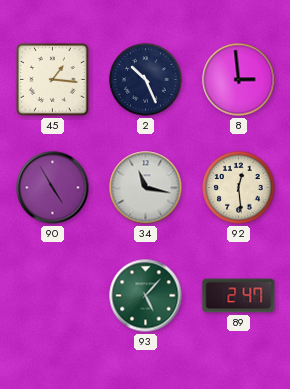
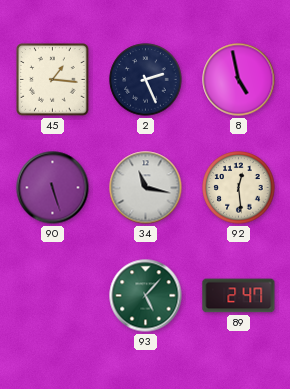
2: 10:26 -> 2:26
8: 2:59 -> 4:58
90: 4:55 -> 5:27
